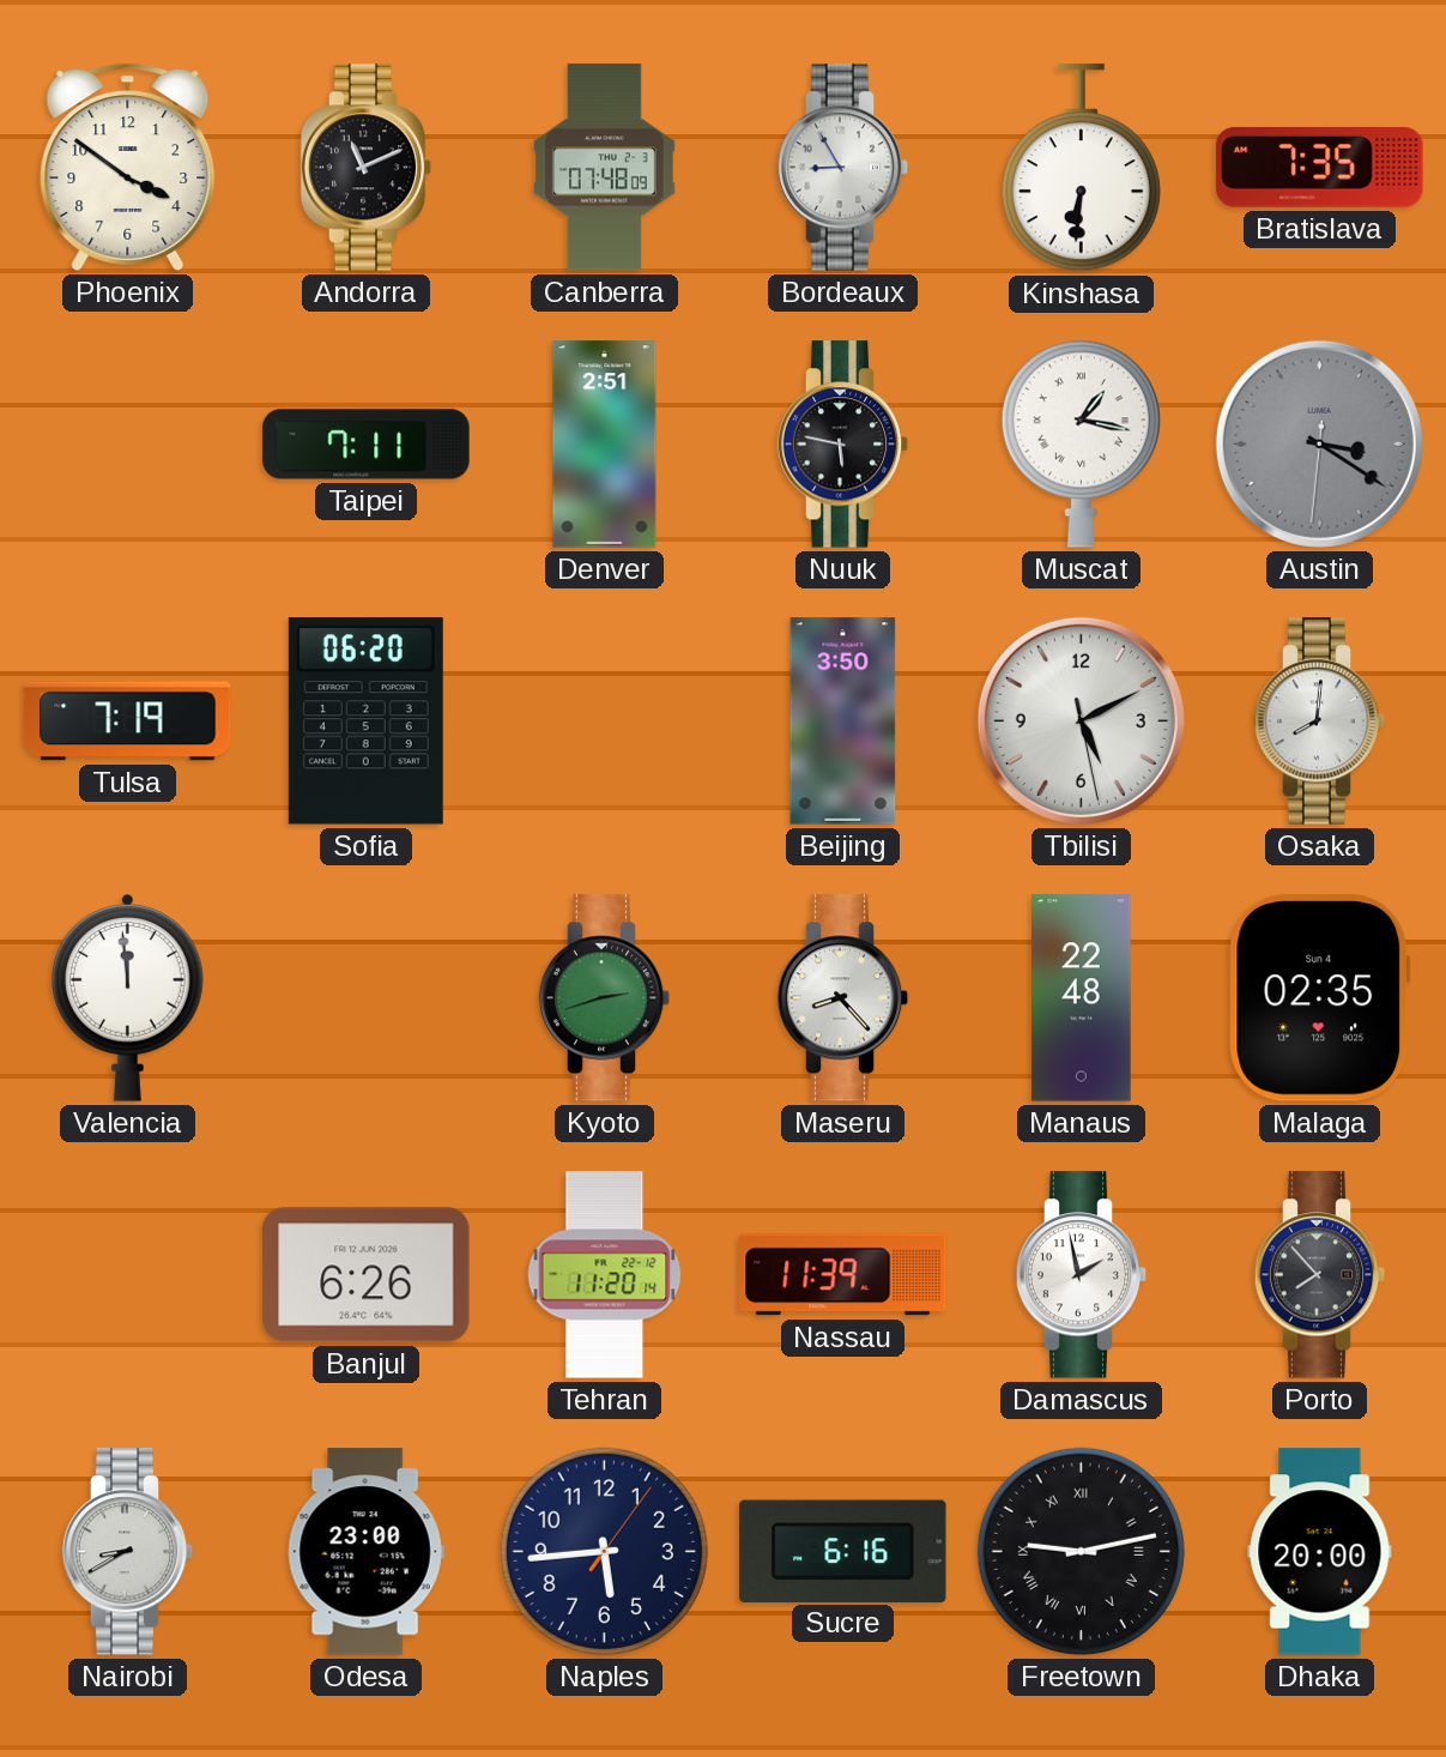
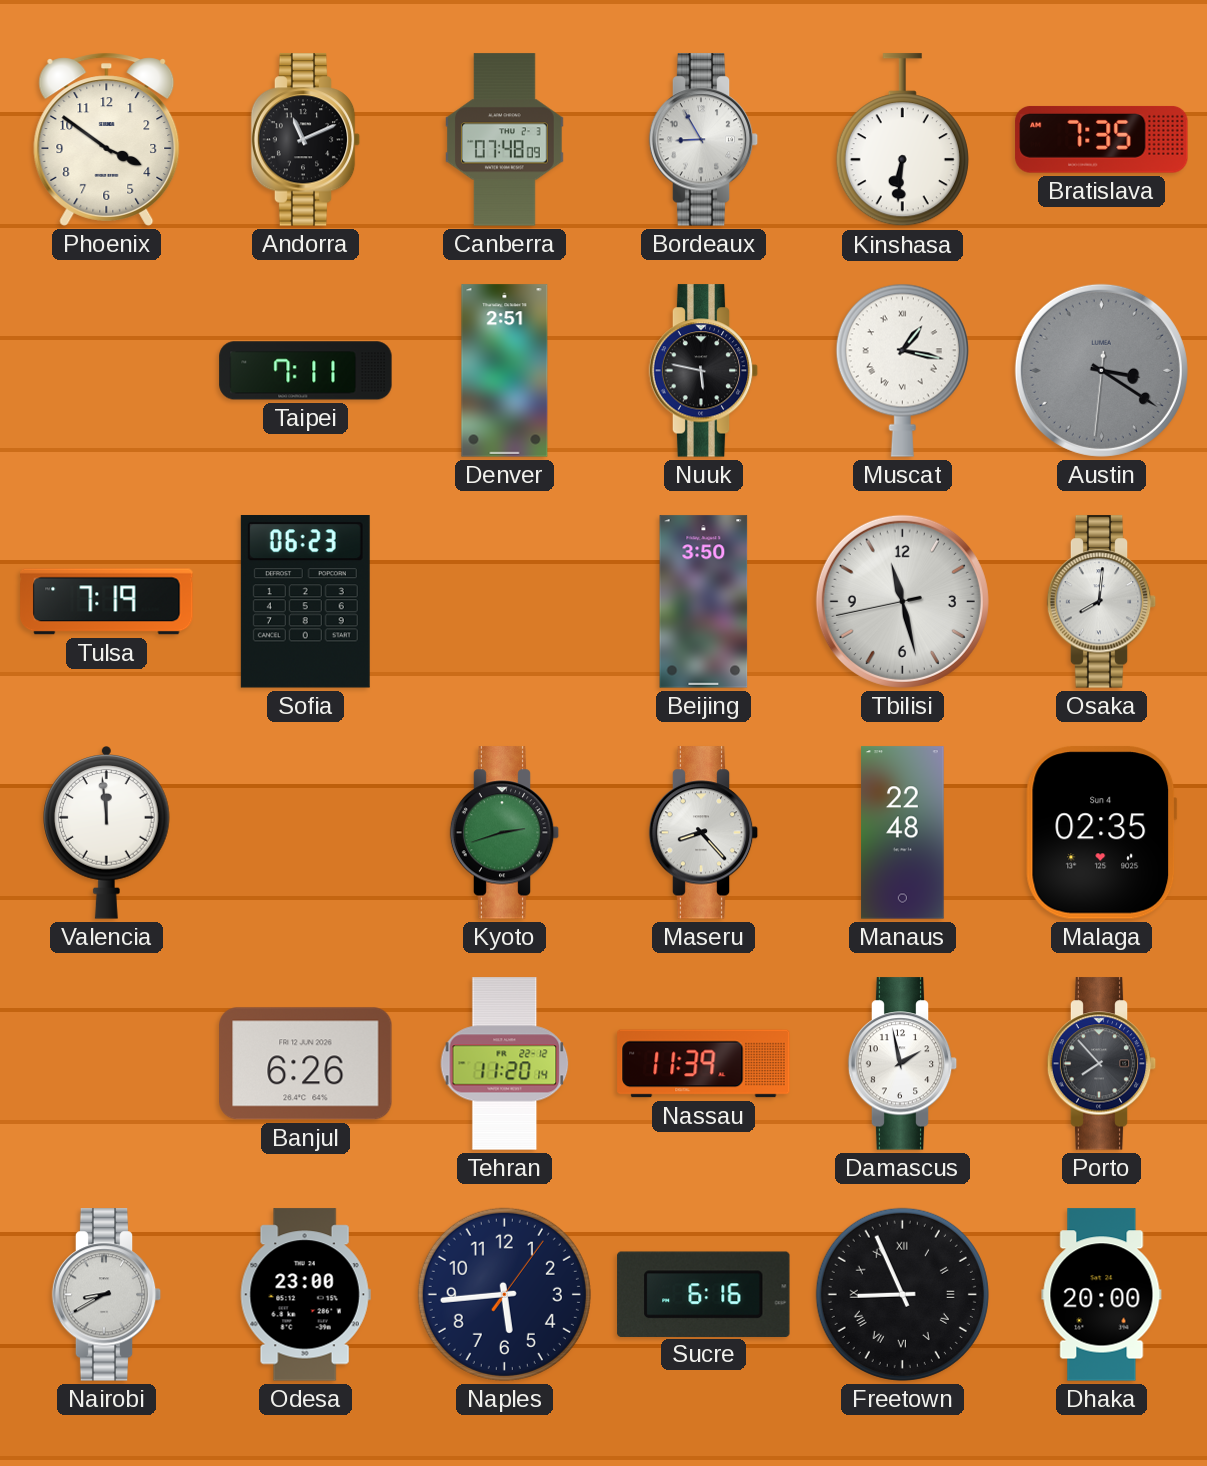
Sofia: 06:20 -> 06:23
Tbilisi: 5:10 -> 11:27
Freetown: 9:13 -> 8:56
